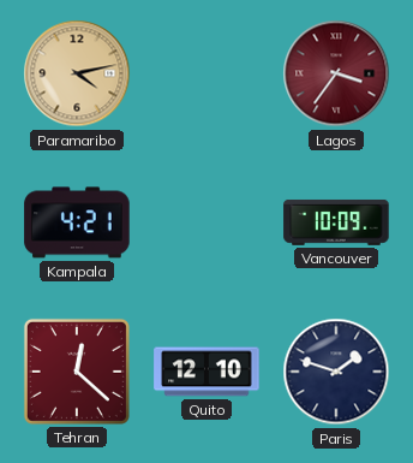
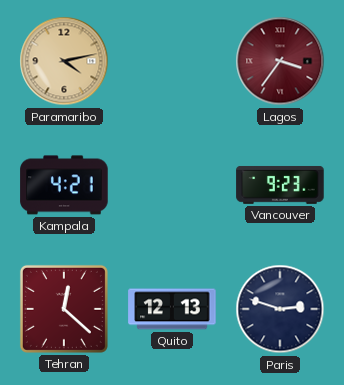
Vancouver: 10:09 -> 9:23
Quito: 12:10 -> 12:13
Paris: 1:48 -> 2:48
